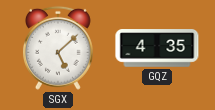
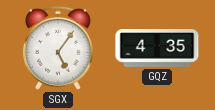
SGX: 5:08 -> 5:06
